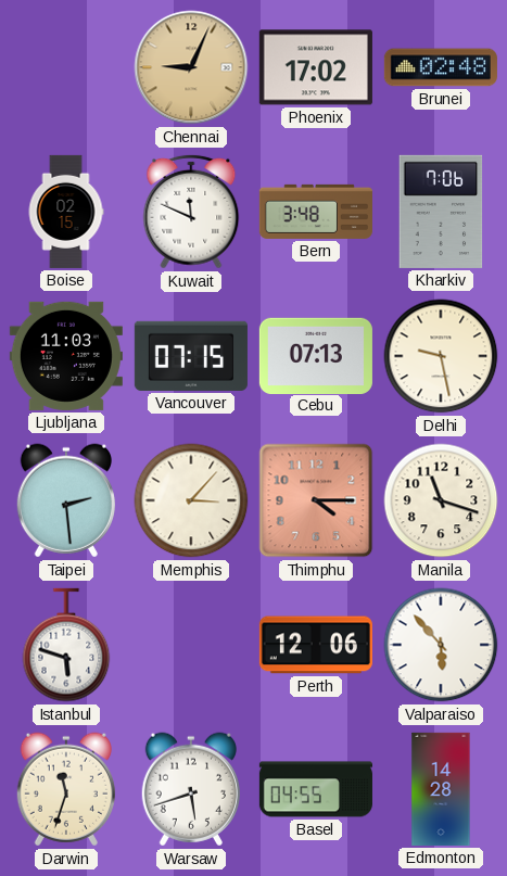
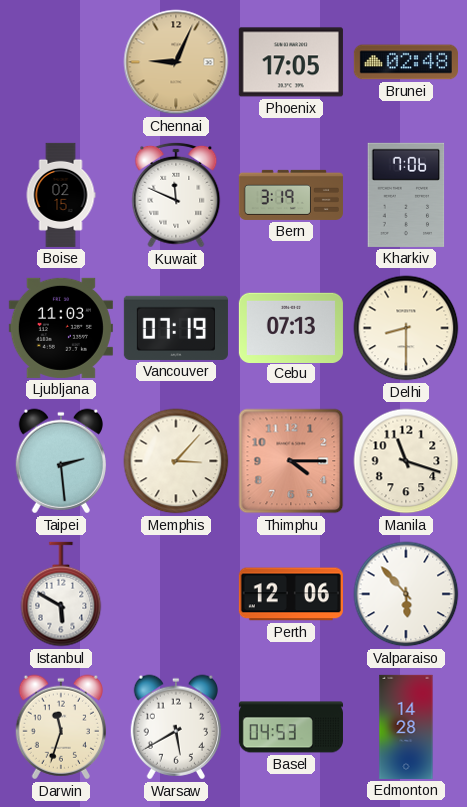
Phoenix: 17:02 -> 17:05
Bern: 3:48 -> 3:19
Vancouver: 07:15 -> 07:19
Delhi: 9:28 -> 8:30
Istanbul: 5:48 -> 5:50
Warsaw: 5:42 -> 5:40
Basel: 04:55 -> 04:53
